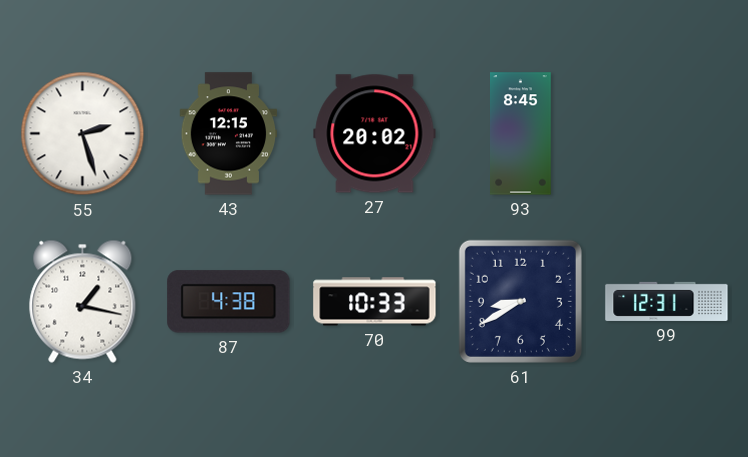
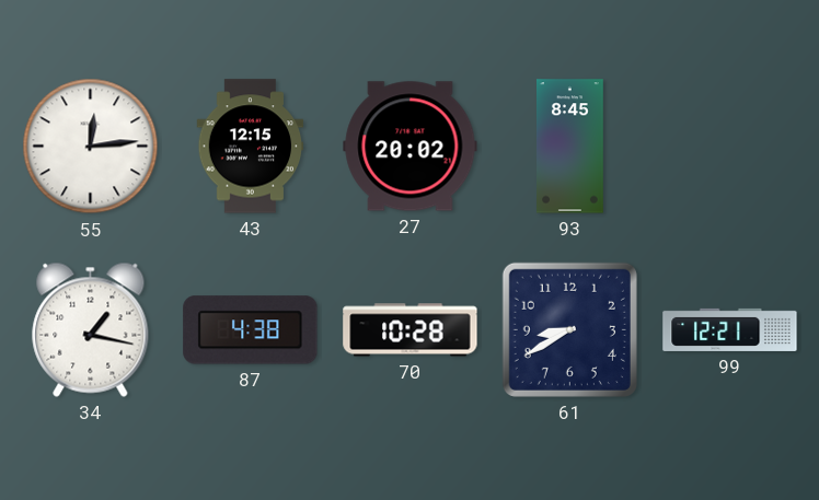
55: 2:27 -> 12:14
70: 10:33 -> 10:28
99: 12:31 -> 12:21
